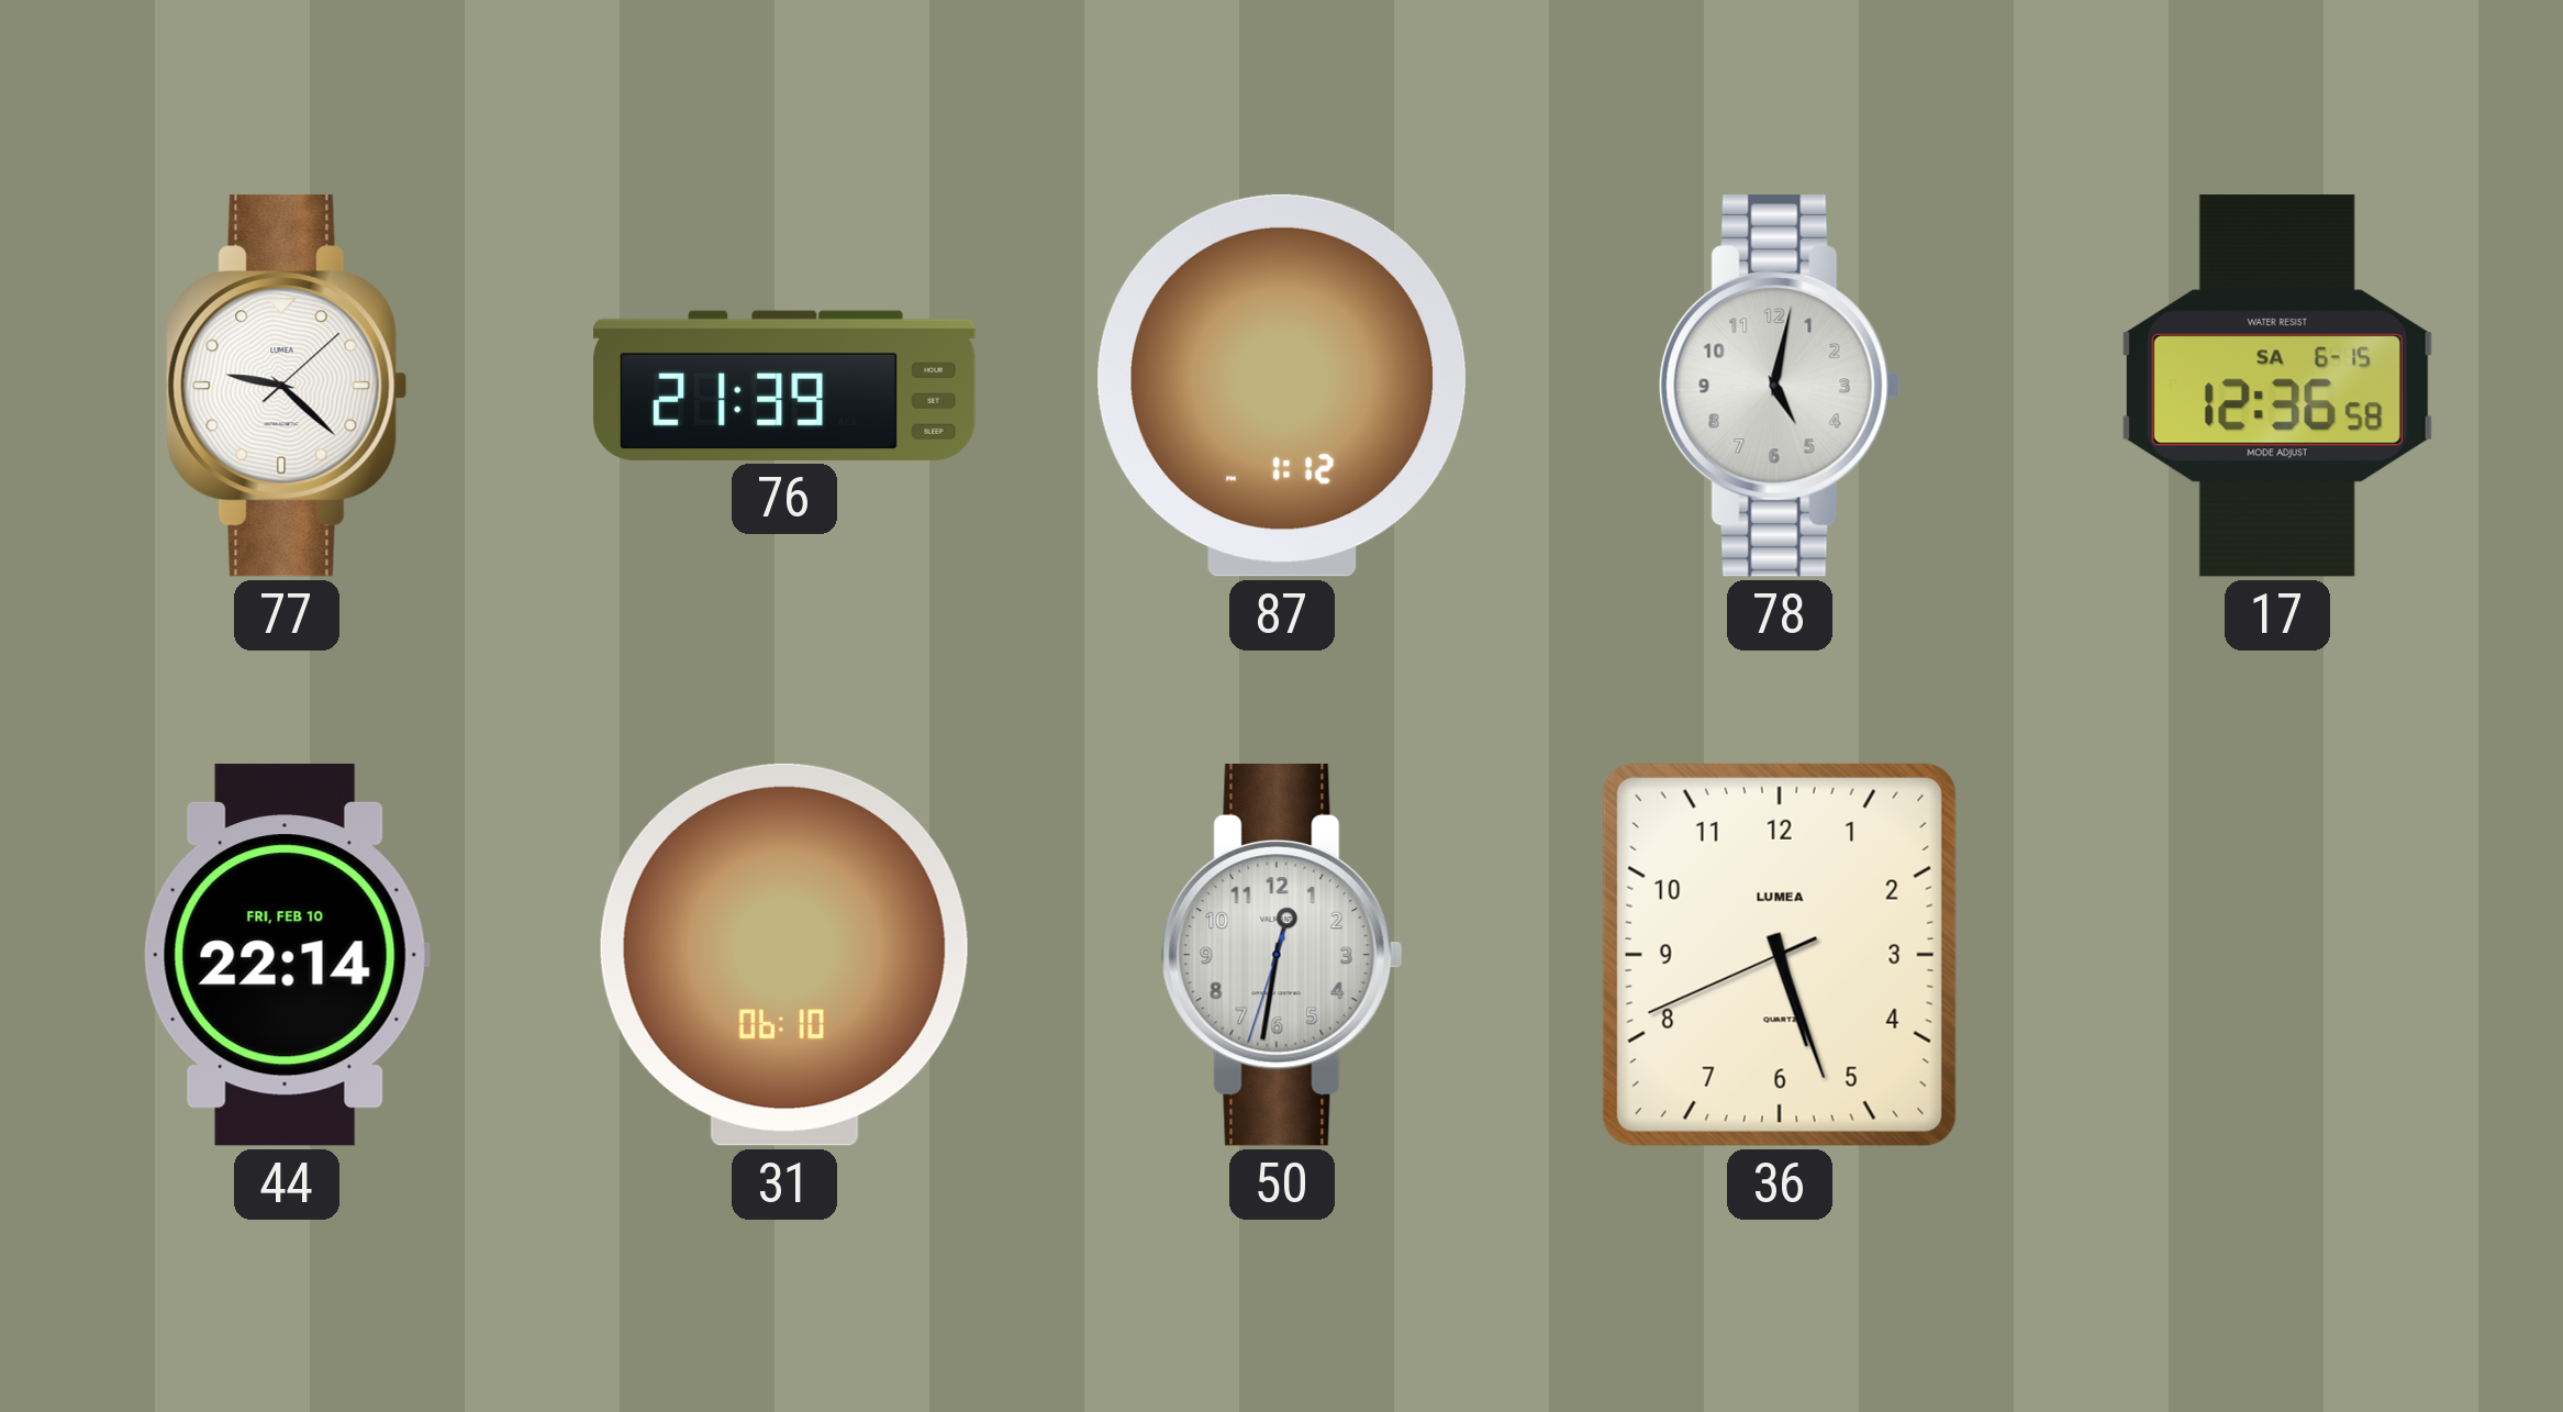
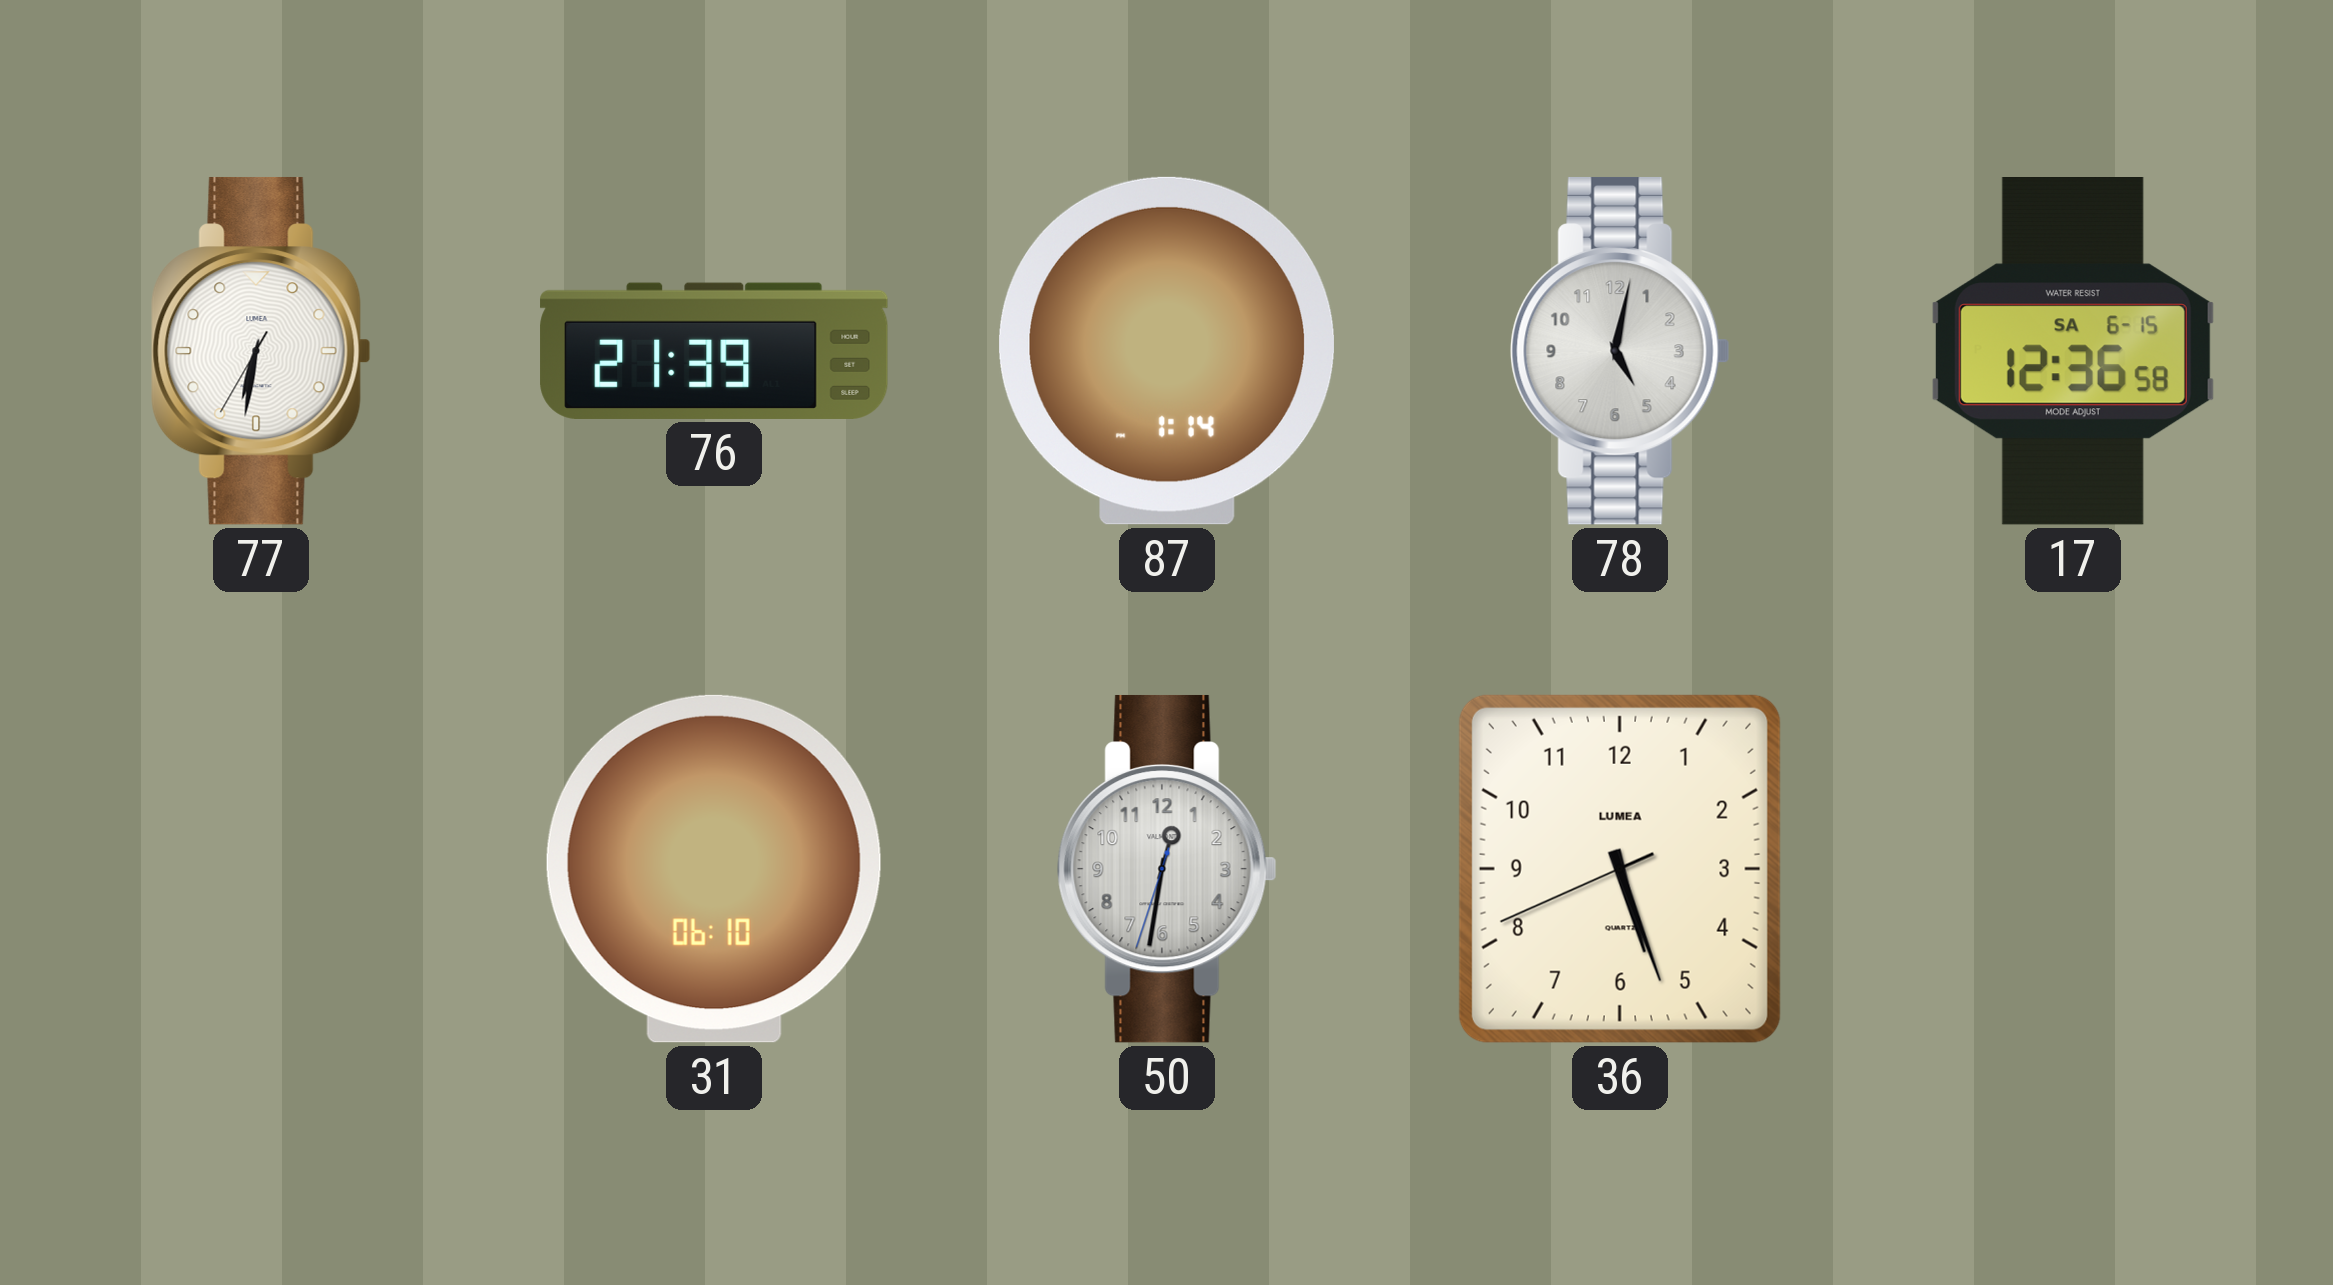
77: 9:22 -> 6:31
87: 1:12 -> 1:14
44: 22:14 -> none
